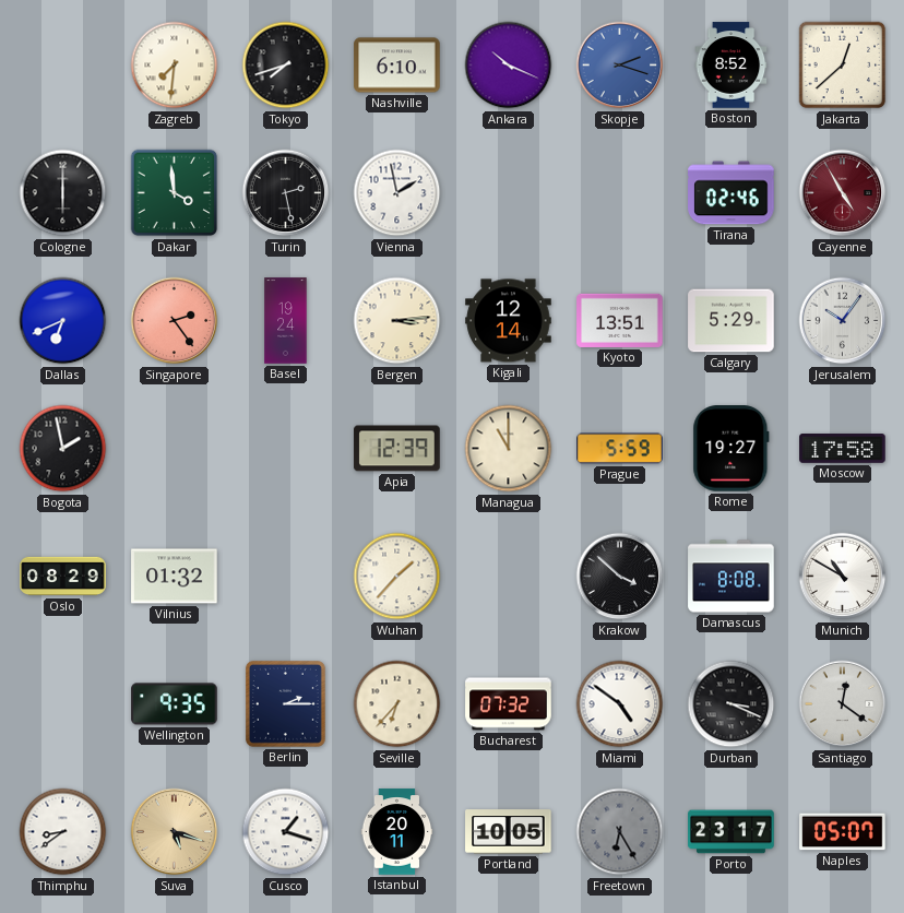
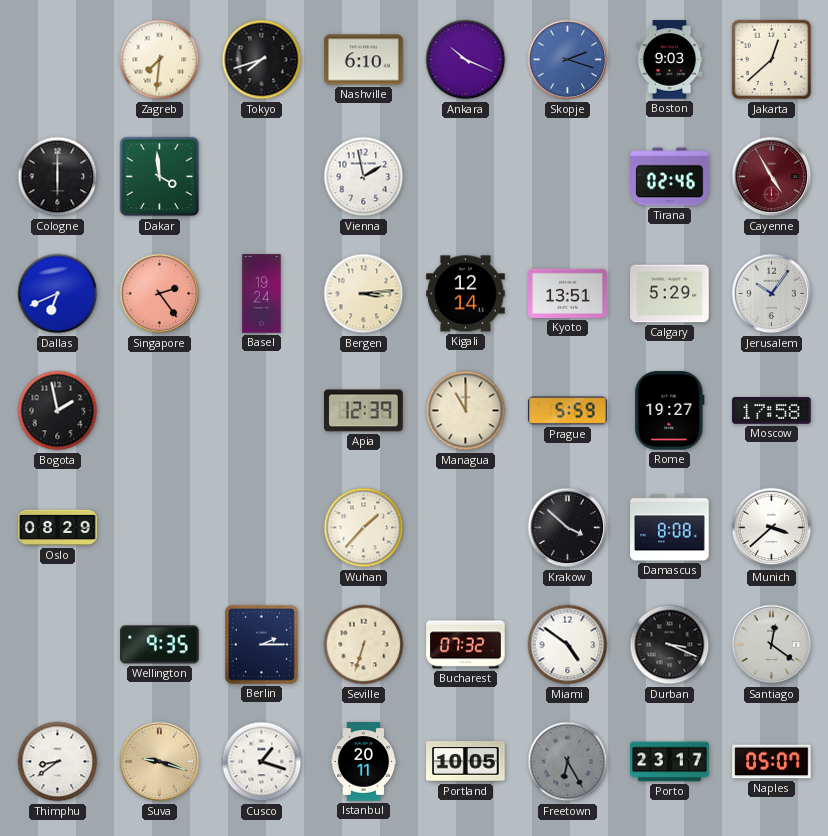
Boston: 8:52 -> 9:03
Turin: 2:28 -> none
Vilnius: 01:32 -> none
Munich: 10:50 -> 3:38
Seville: 6:37 -> 6:33
Suva: 5:18 -> 9:18
